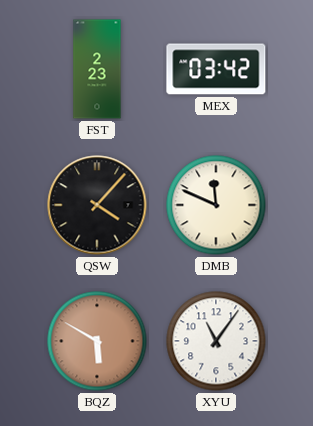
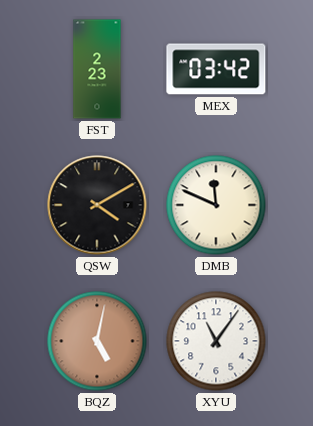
QSW: 4:07 -> 4:10
BQZ: 5:50 -> 5:02
